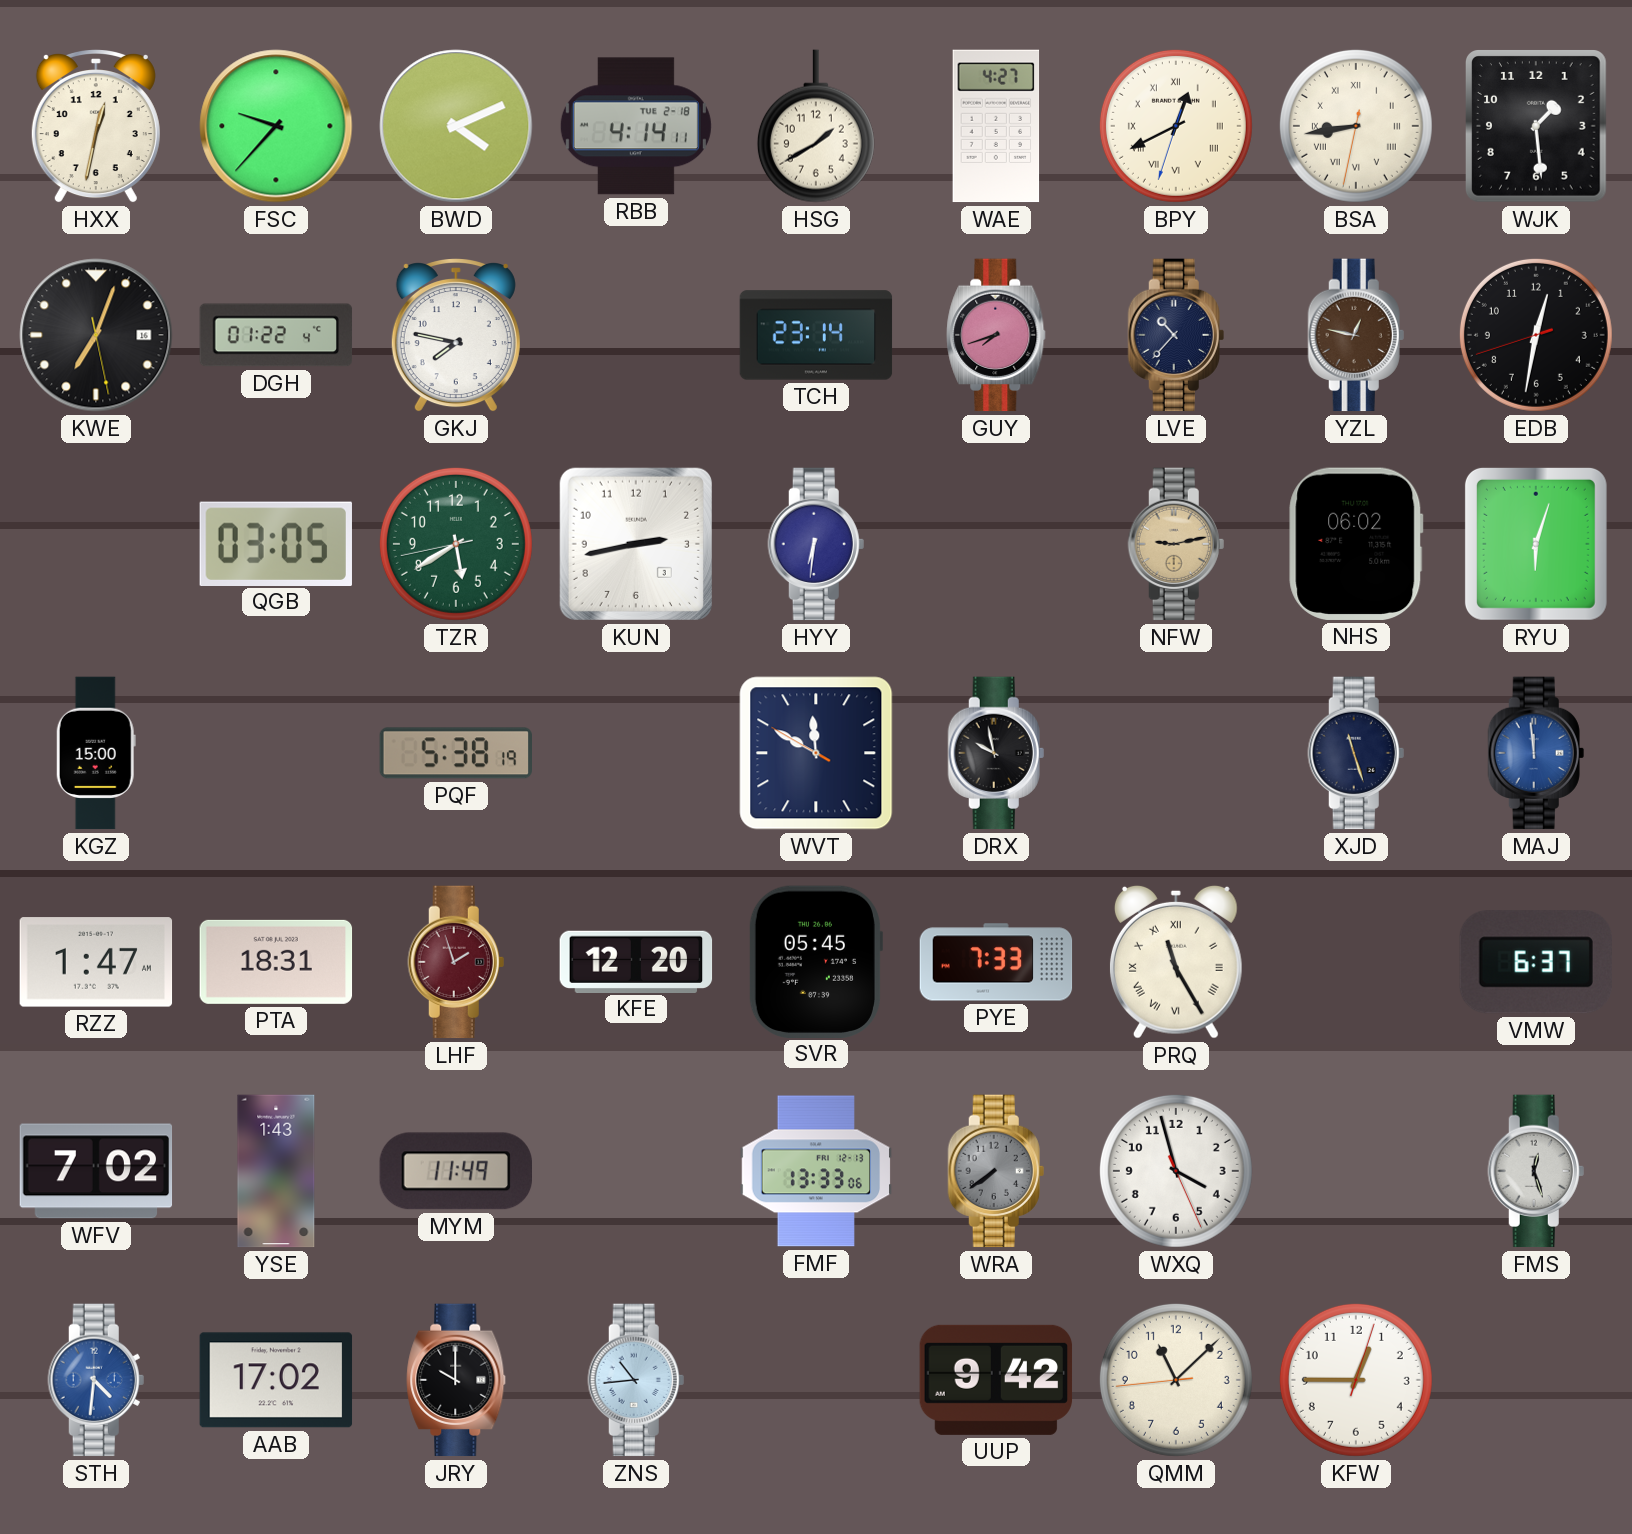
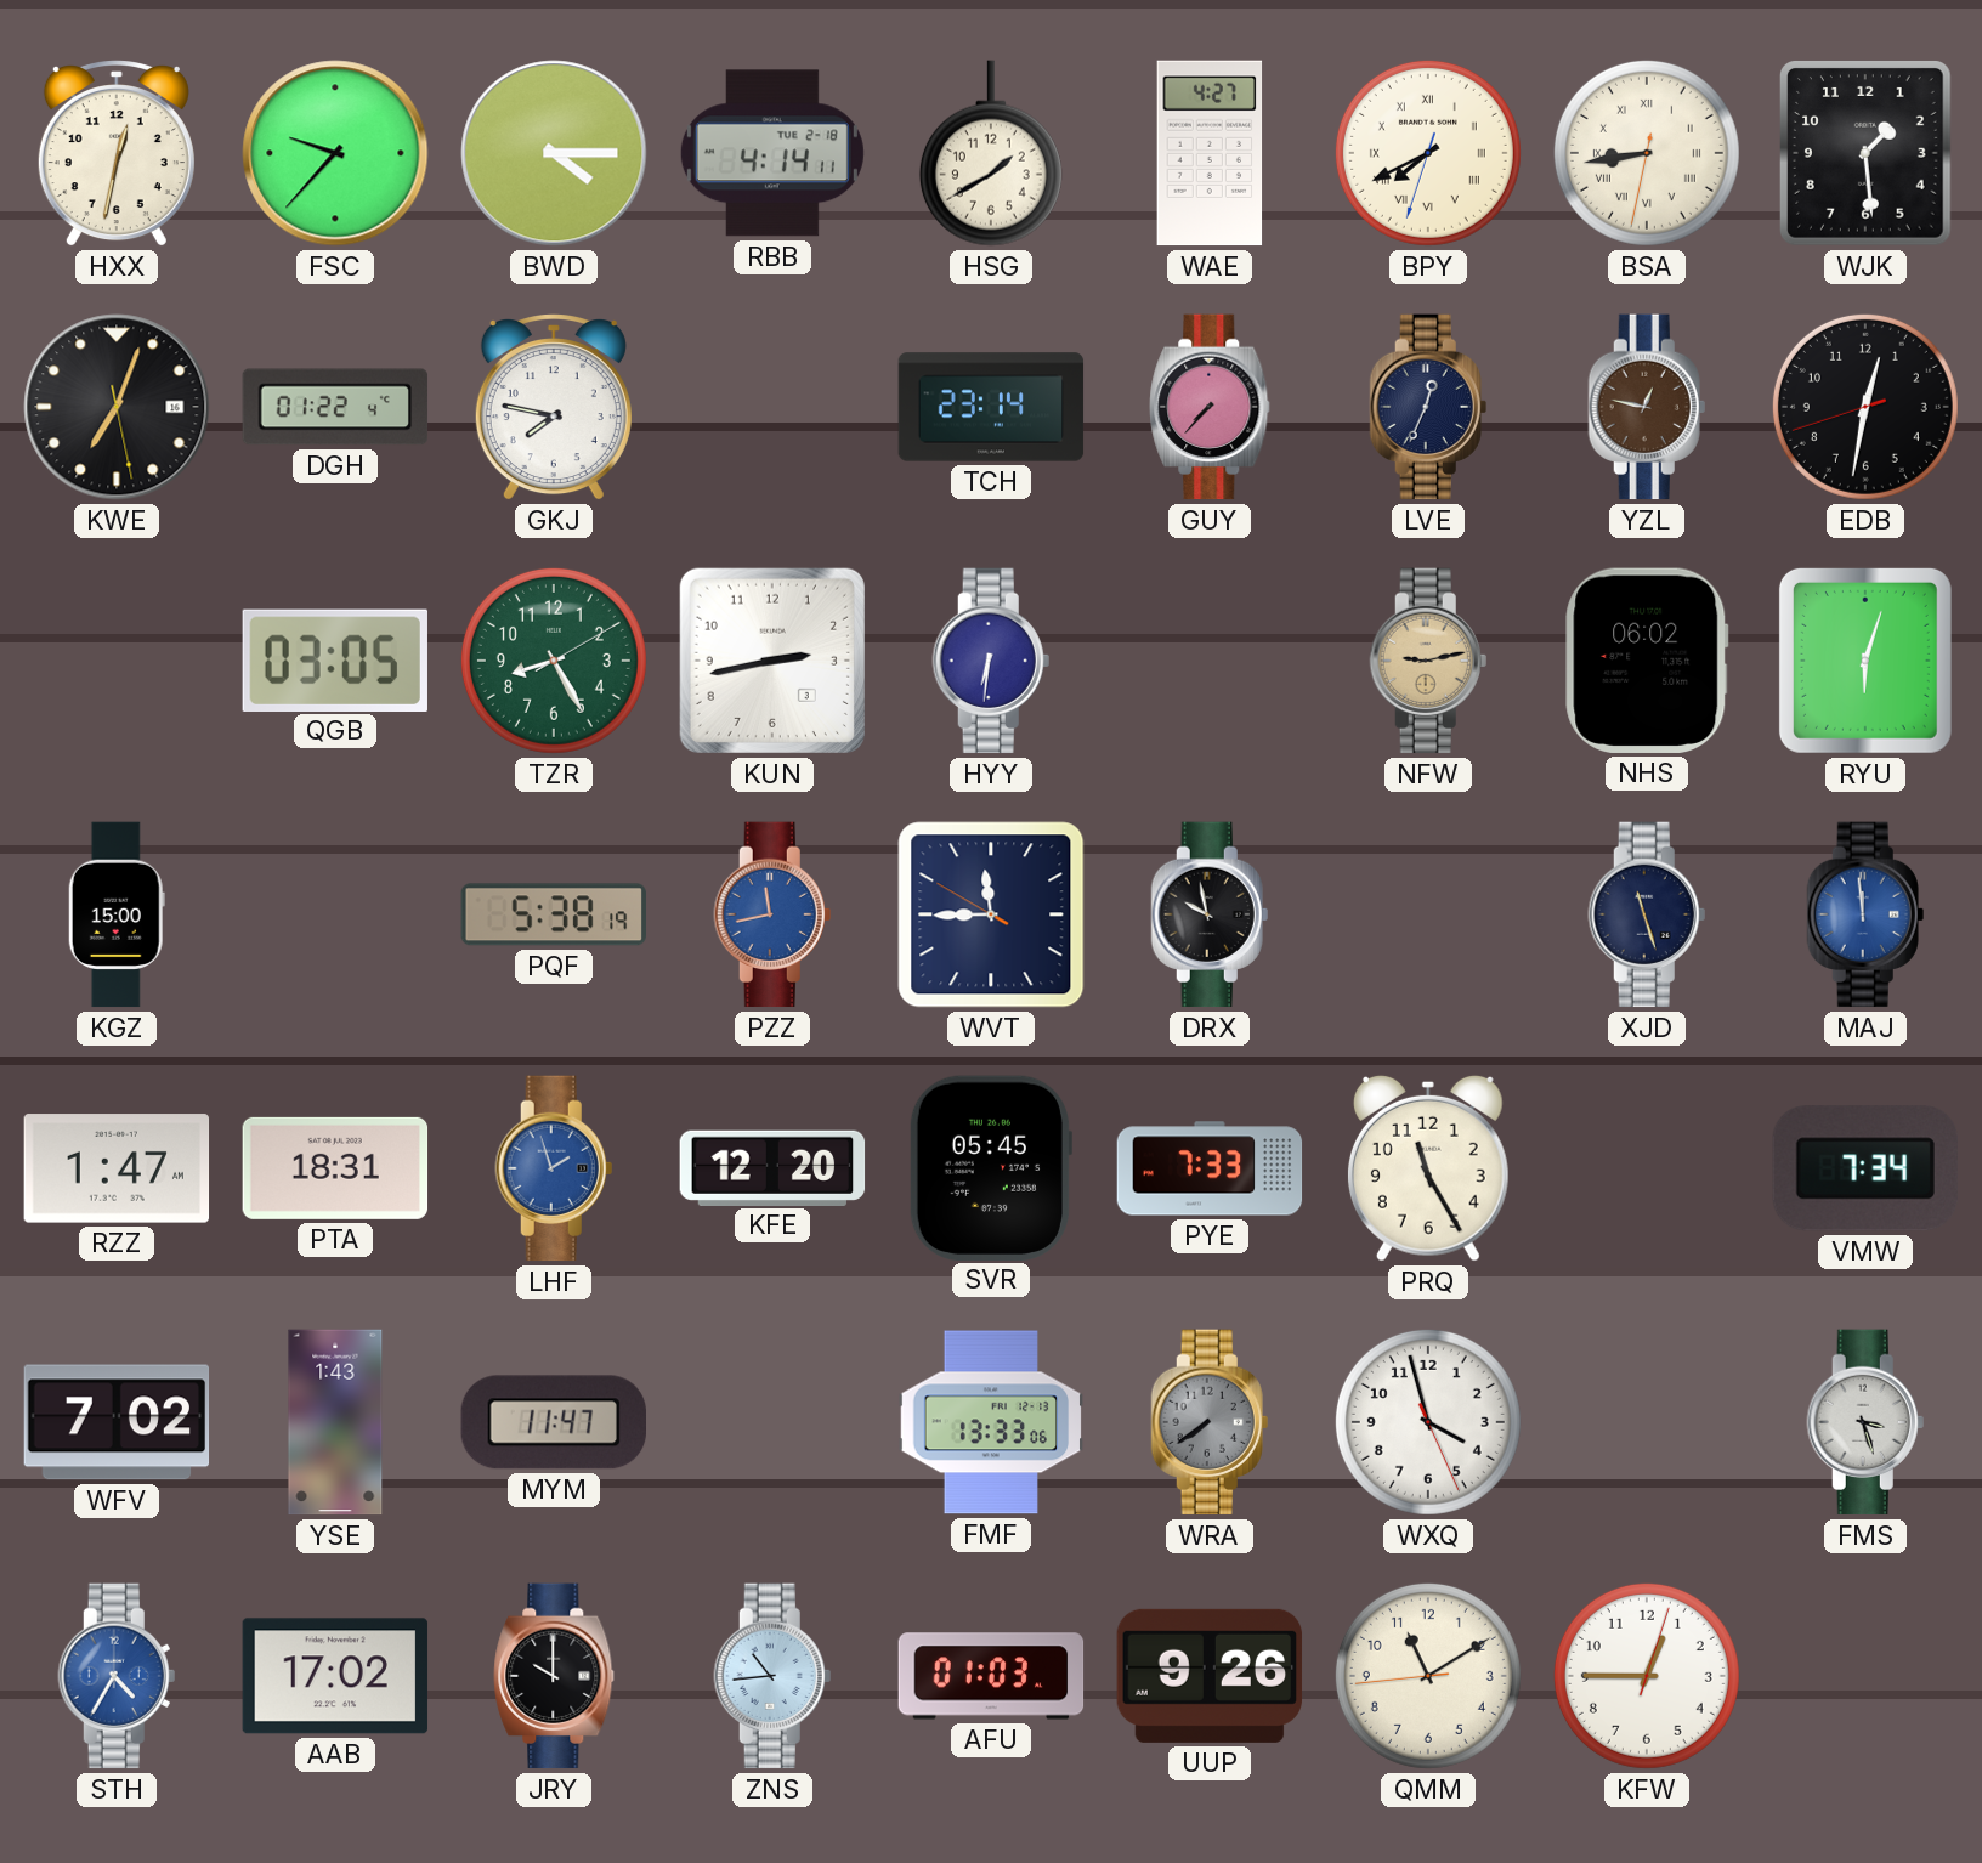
BWD: 4:11 -> 4:15
BPY: 12:40 -> 7:40
GUY: 7:42 -> 7:37
LVE: 10:37 -> 12:34
TZR: 5:39 -> 8:25
PZZ: none -> 11:43
WVT: 11:49 -> 11:44
LHF dial: burgundy -> blue
PRQ numerals: Roman -> Arabic
VMW: 6:37 -> 7:34
MYM: 11:49 -> 11:47
FMS: 12:27 -> 3:27
STH: 4:31 -> 4:35
AFU: none -> 01:03
UUP: 9:42 -> 9:26
QMM: 11:07 -> 11:09
